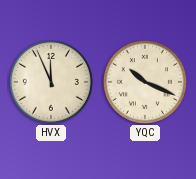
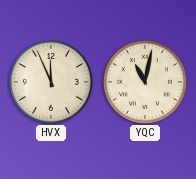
YQC: 10:19 -> 11:02
